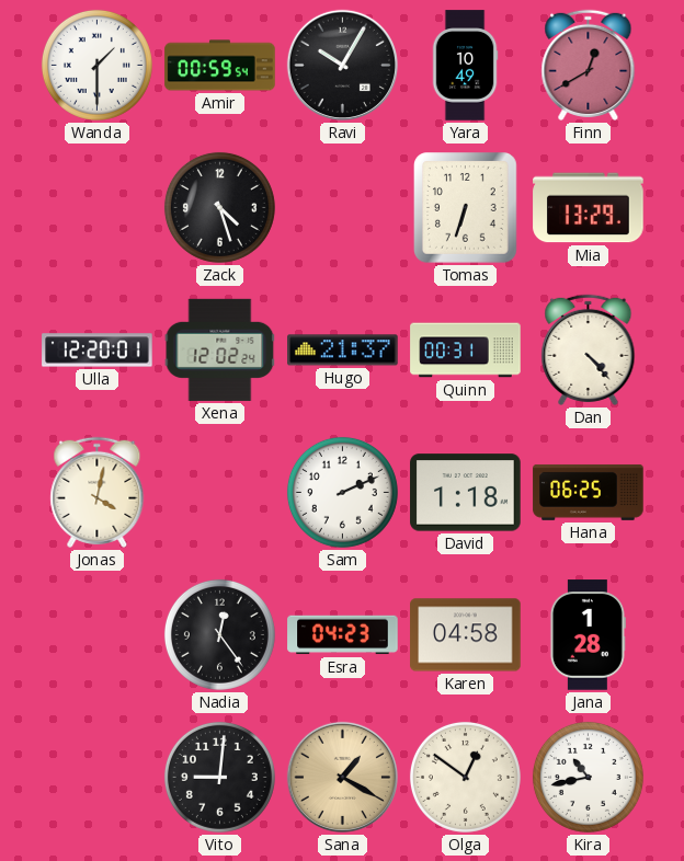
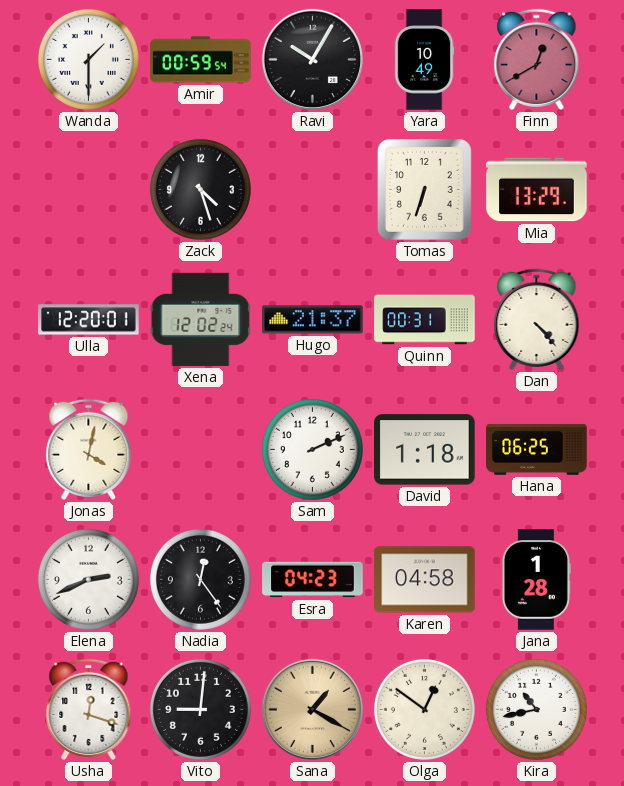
Elena: none -> 2:41
Usha: none -> 12:18
